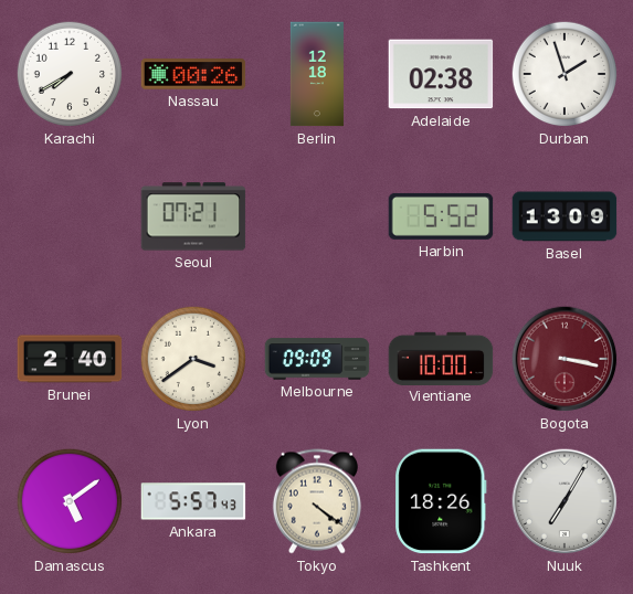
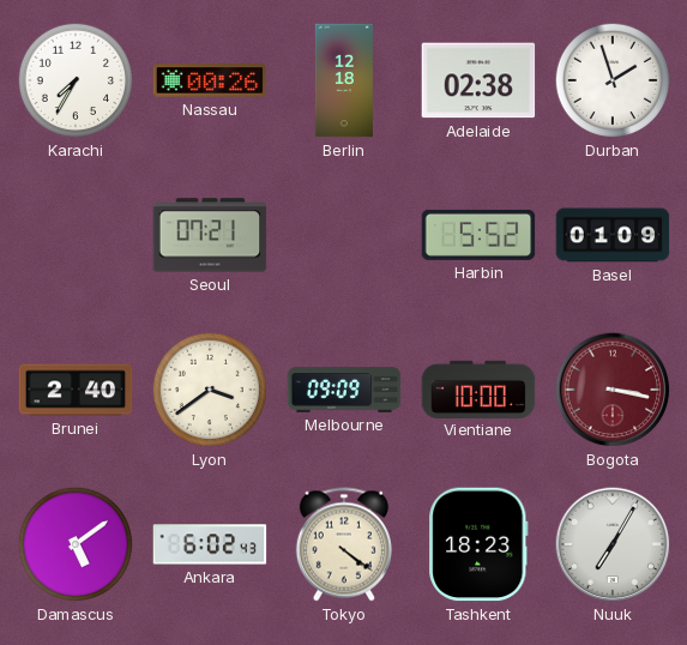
Karachi: 7:40 -> 7:35
Basel: 13:09 -> 01:09
Ankara: 5:57 -> 6:02
Tashkent: 18:26 -> 18:23
